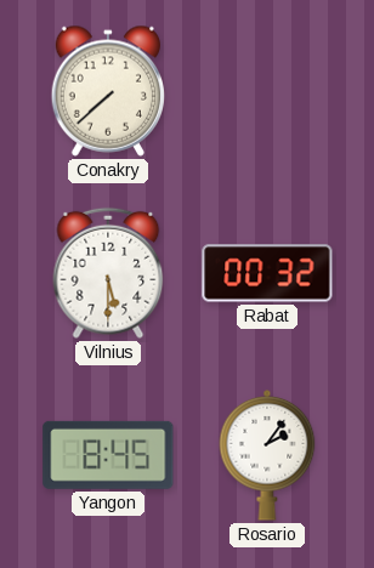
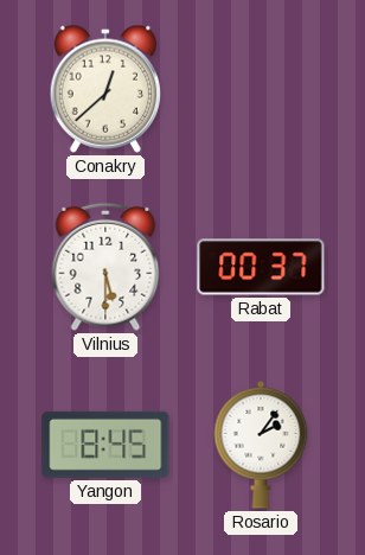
Conakry: 7:38 -> 12:38
Rabat: 00:32 -> 00:37
